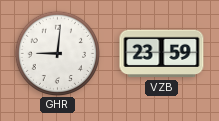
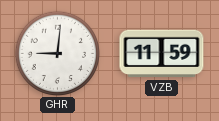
VZB: 23:59 -> 11:59
